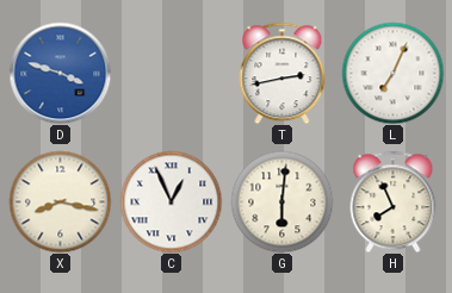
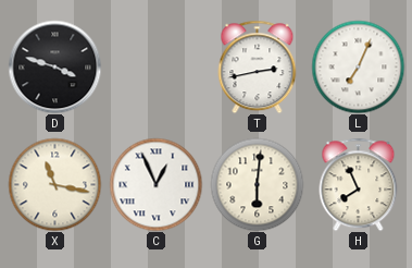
D dial: blue -> black
X: 8:17 -> 11:17
